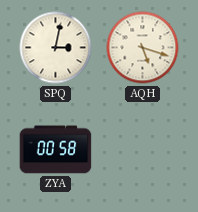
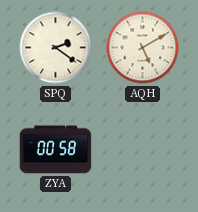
SPQ: 3:02 -> 2:21
AQH: 5:18 -> 5:10
